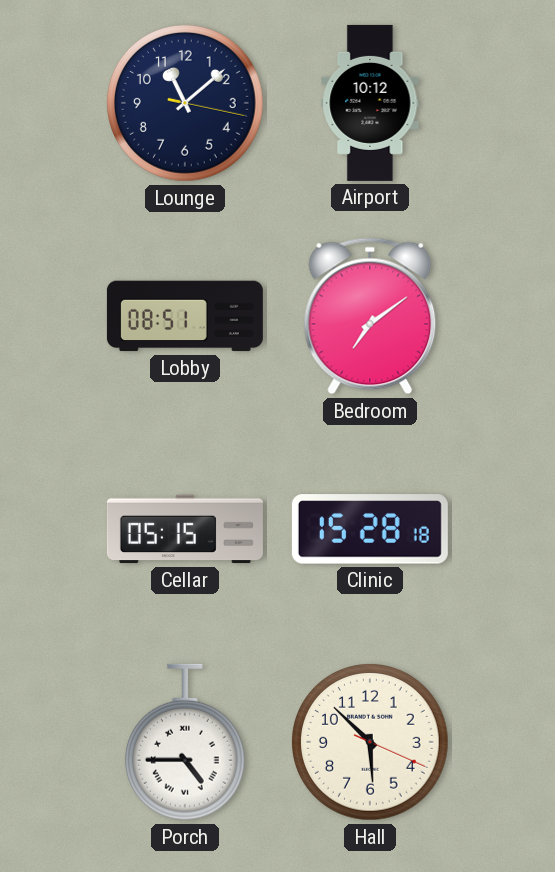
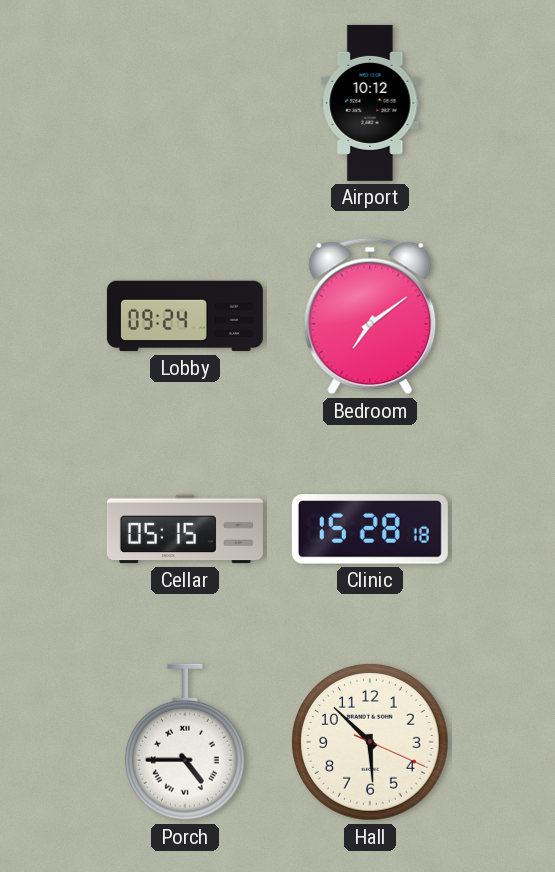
Lounge: 11:08 -> none
Lobby: 08:51 -> 09:24
